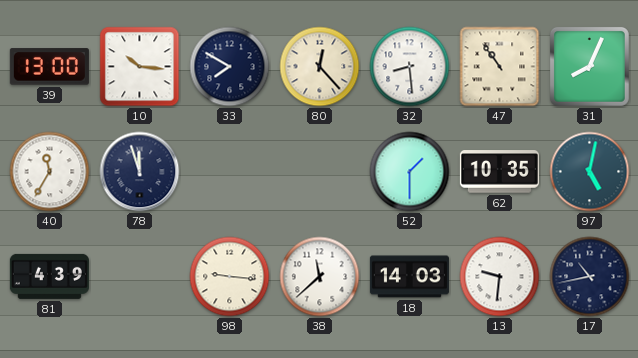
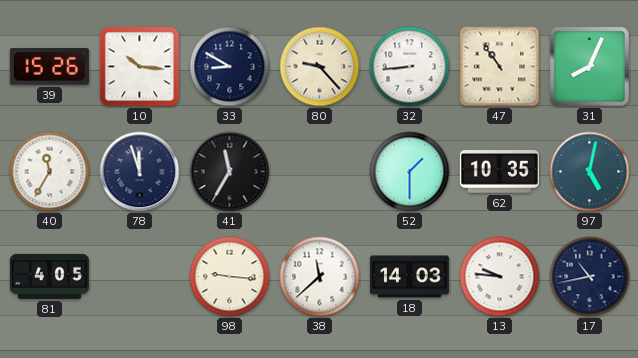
39: 13:00 -> 15:26
33: 7:50 -> 8:50
80: 12:23 -> 9:23
32: 8:29 -> 8:44
41: none -> 11:35
81: 4:39 -> 4:05
13: 9:31 -> 9:46
